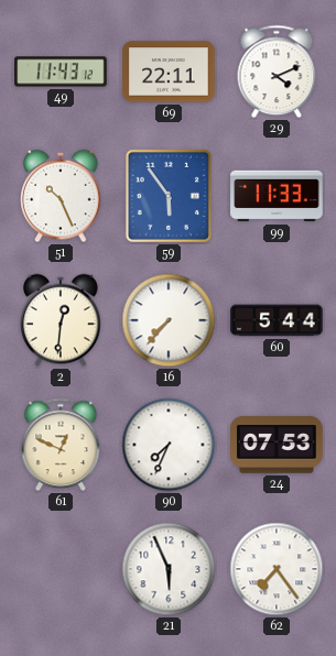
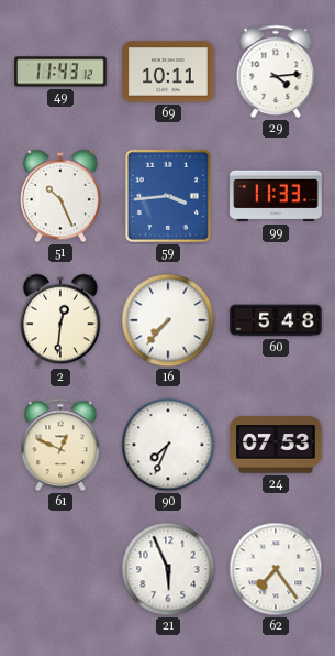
69: 22:11 -> 10:11
29: 4:11 -> 4:14
59: 5:54 -> 3:44
60: 5:44 -> 5:48
